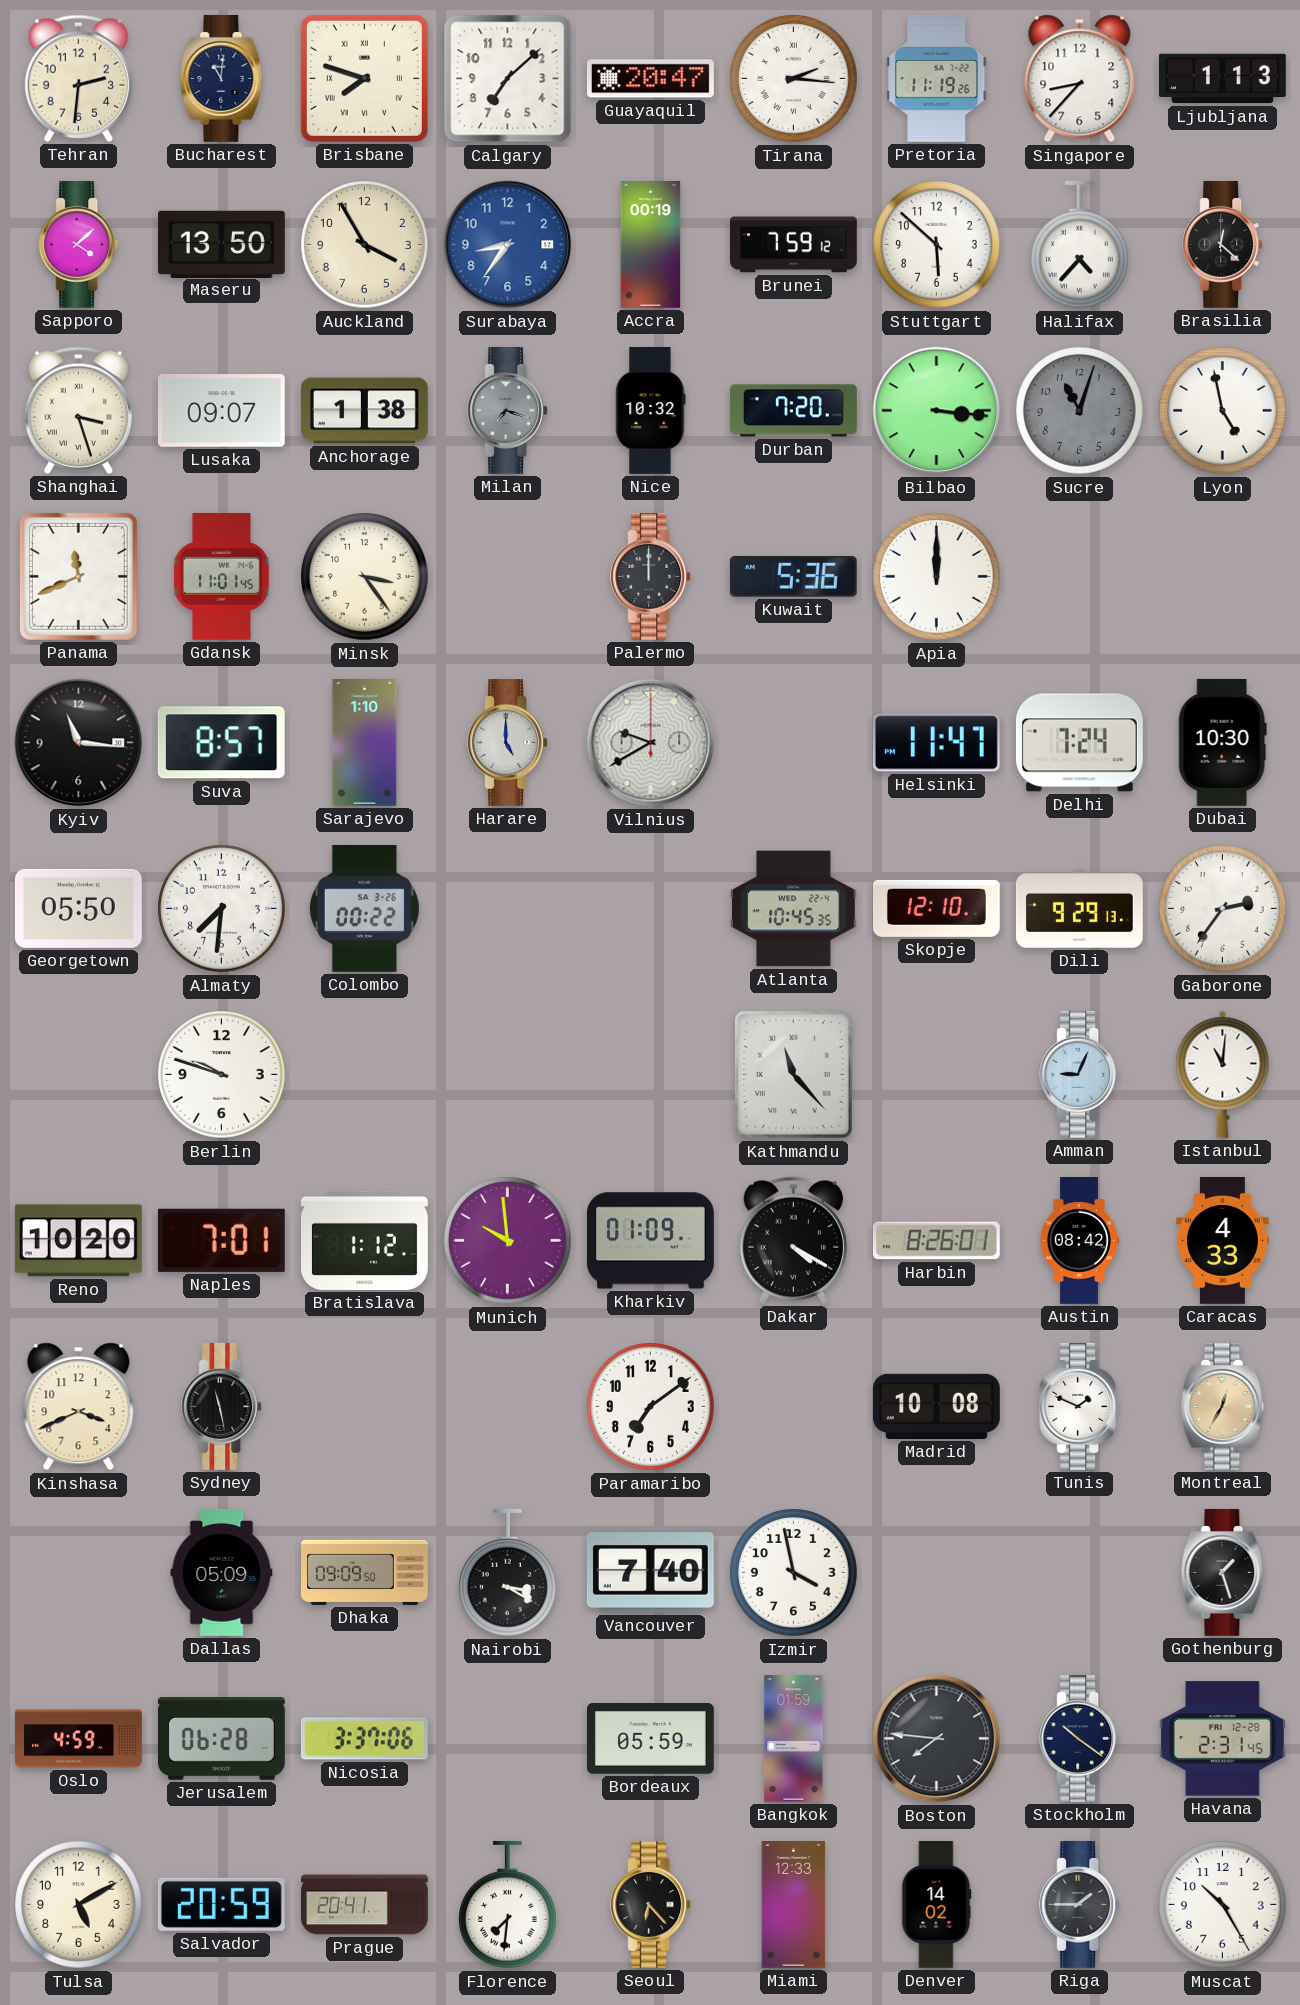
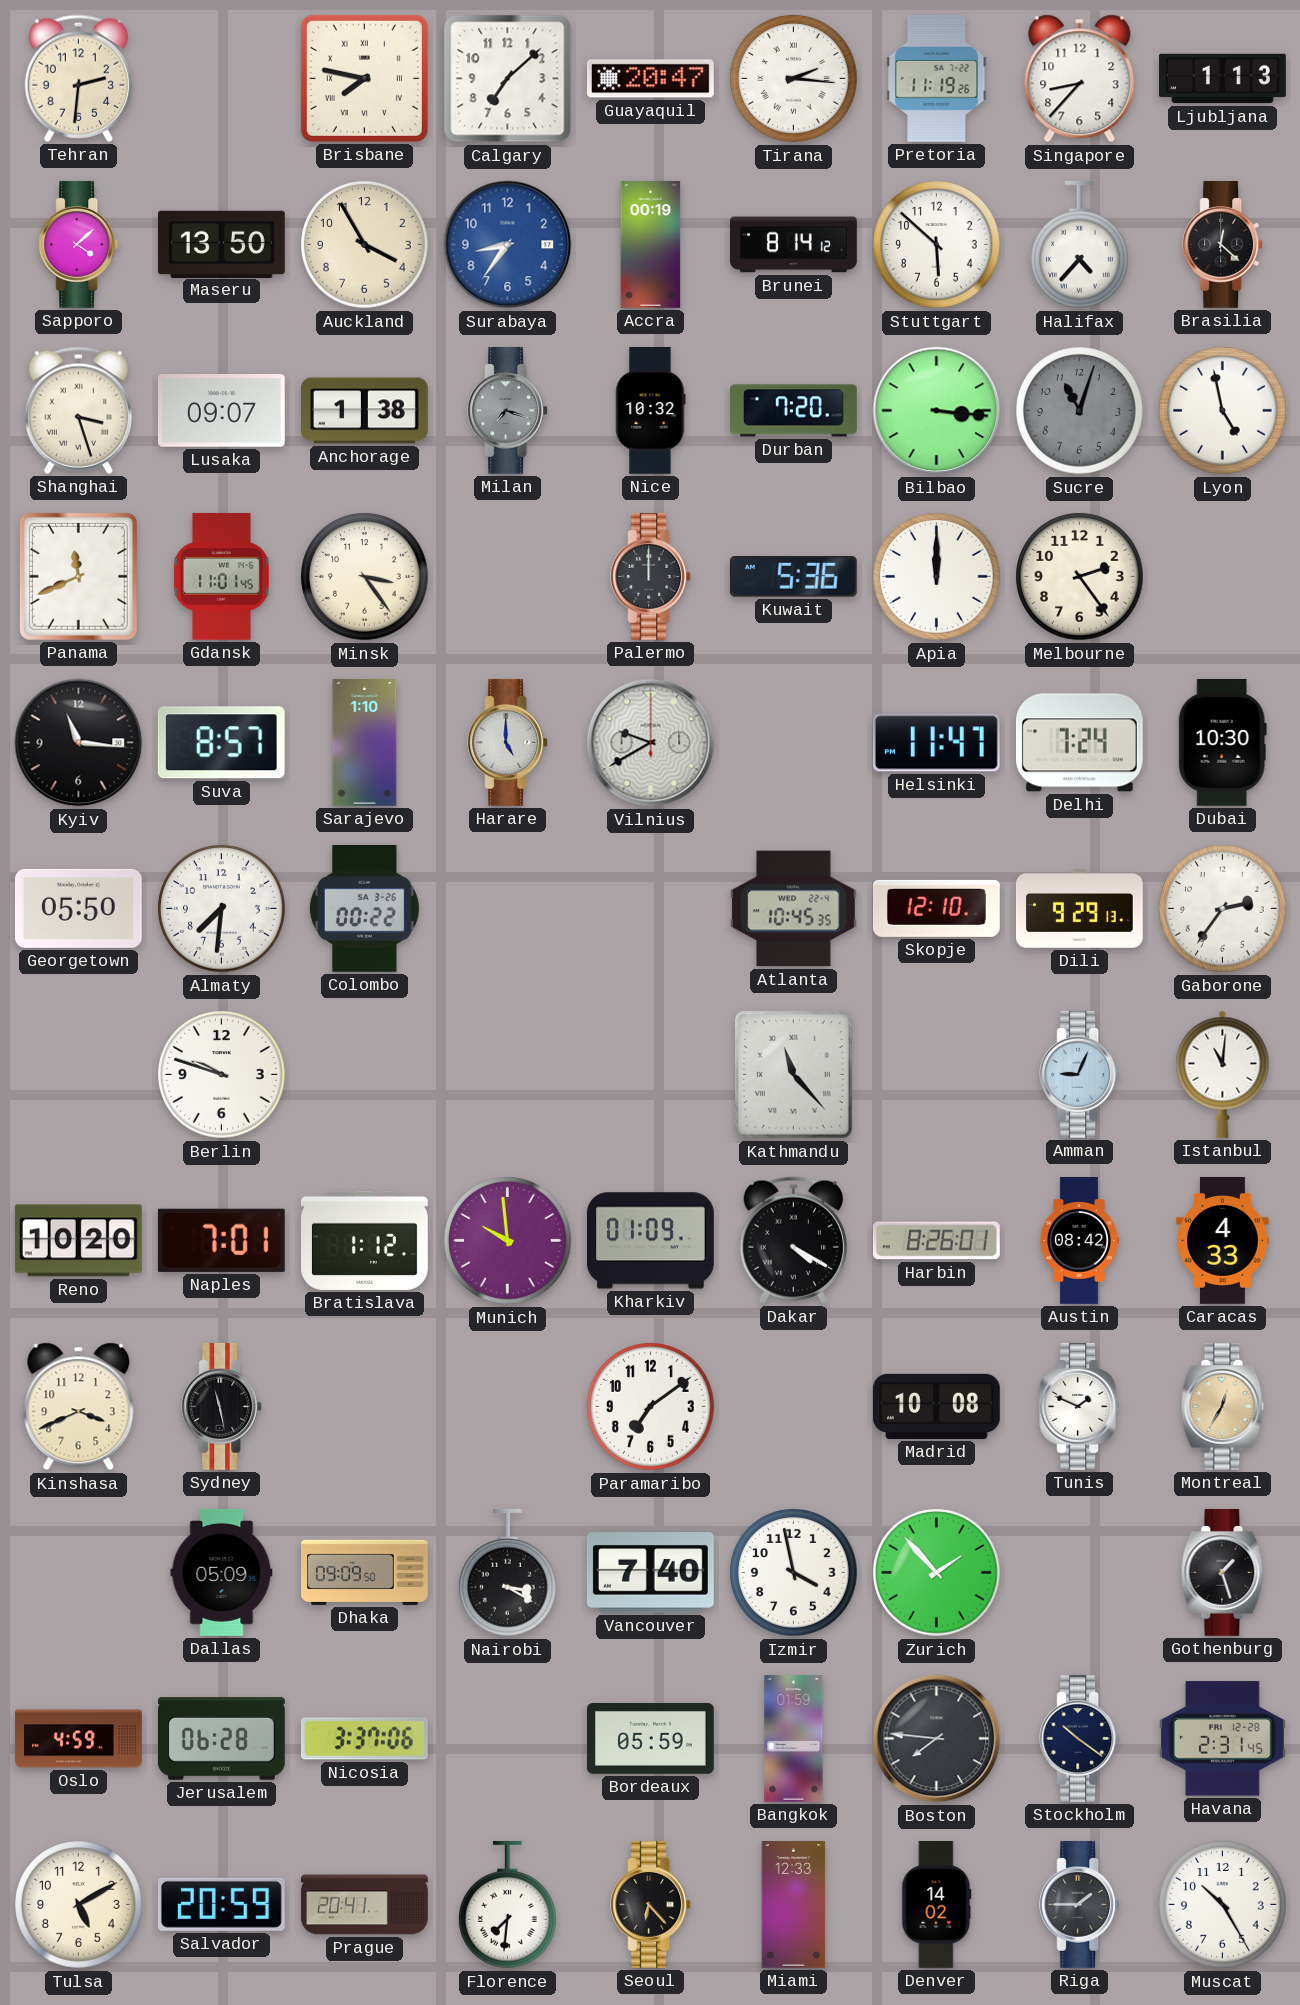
Bucharest: 11:01 -> none
Brisbane: 7:48 -> 7:47
Brunei: 7:59 -> 8:14
Melbourne: none -> 2:24
Zurich: none -> 1:53
